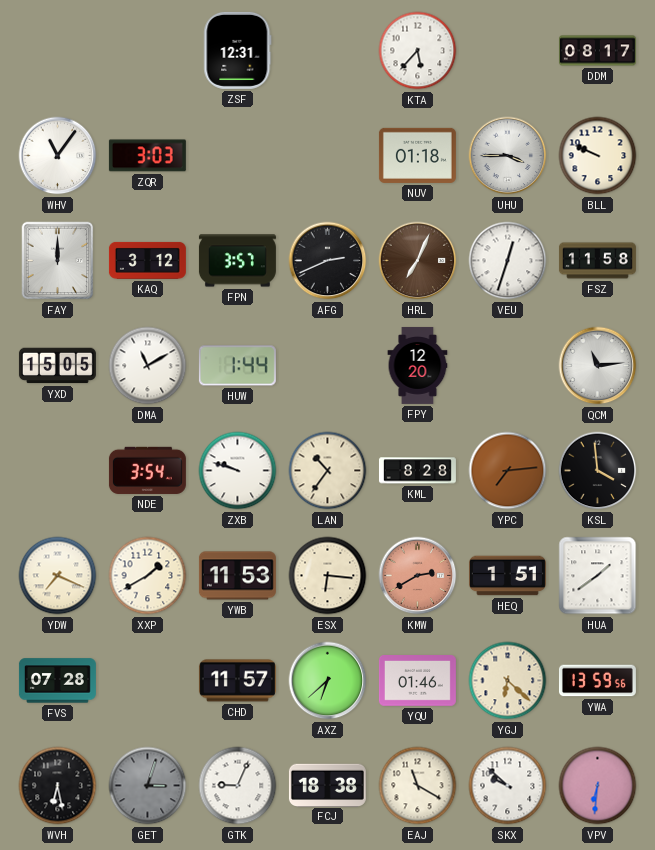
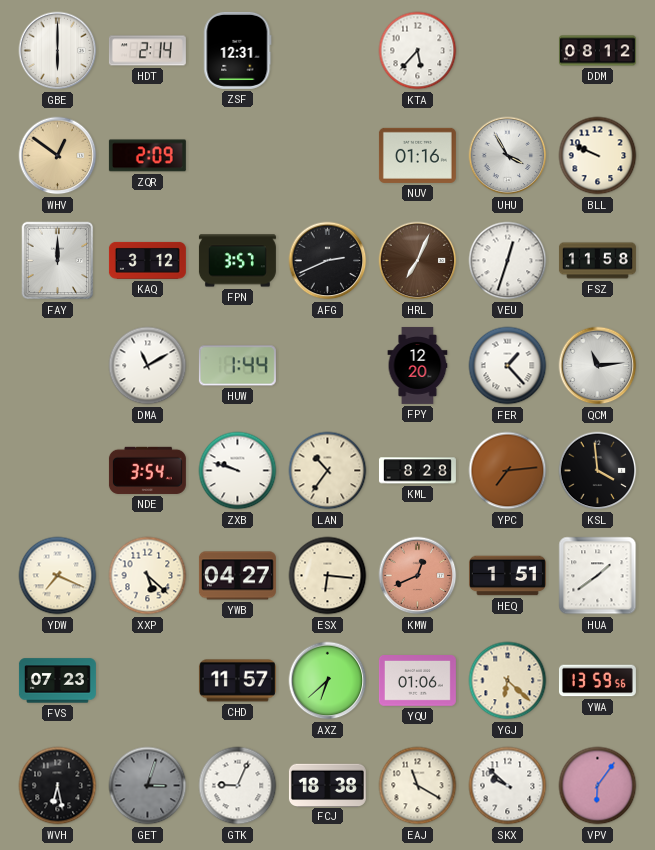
GBE: none -> 6:00
HDT: none -> 2:14
DDM: 08:17 -> 08:12
WHV: 11:06 -> 12:51
WHV dial: white -> champagne
ZQR: 3:03 -> 2:09
NUV: 01:18 -> 01:16
UHU: 3:45 -> 3:55
YXD: 15:05 -> none
FER: none -> 1:23
XXP: 1:40 -> 5:22
YWB: 11:53 -> 04:27
KMW: 2:40 -> 12:41
FVS: 07:28 -> 07:23
YQU: 01:46 -> 01:06
VPV: 6:31 -> 6:06
